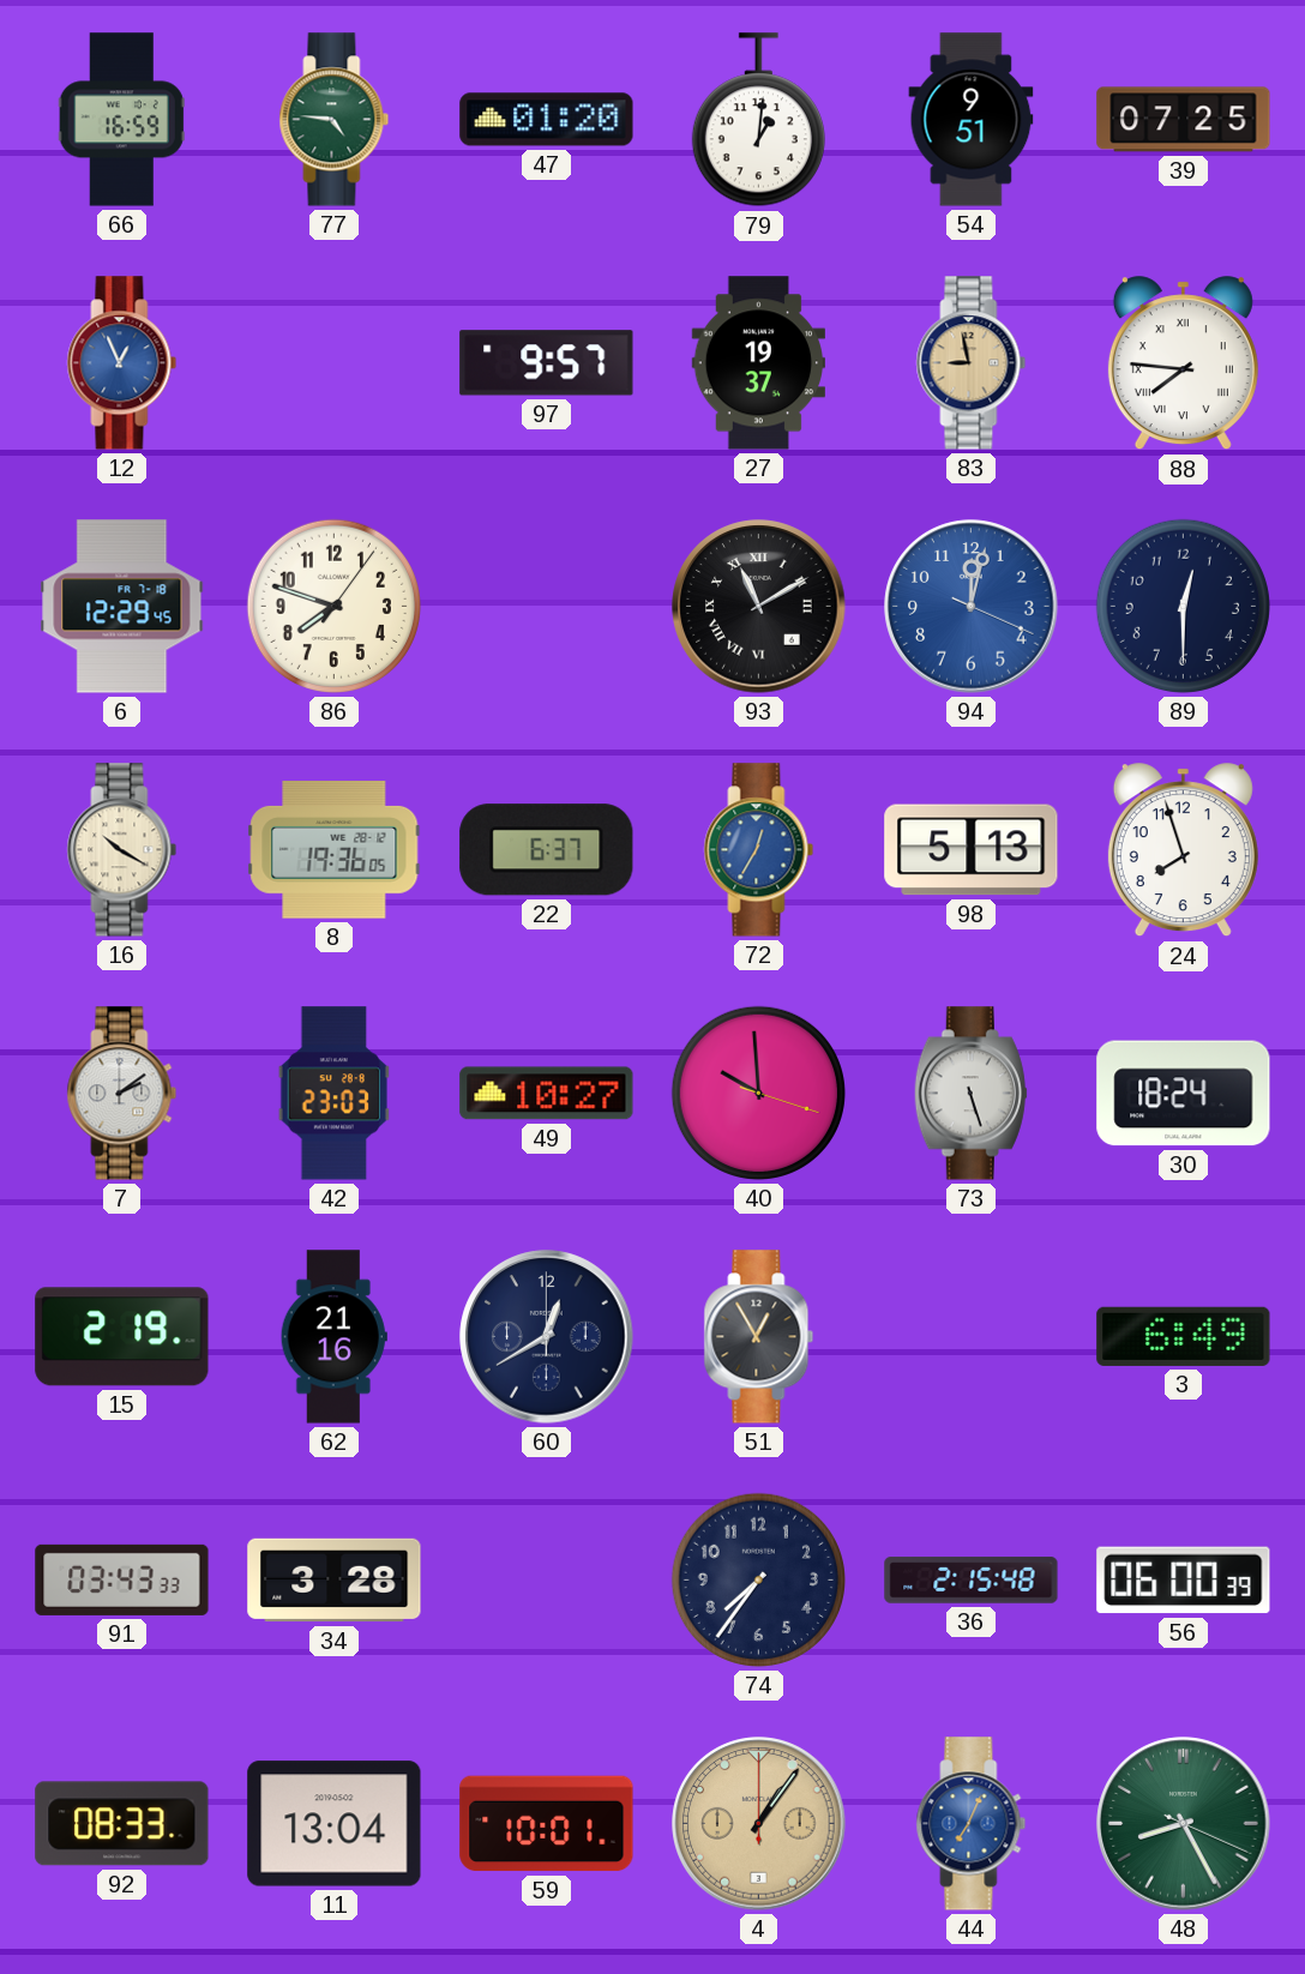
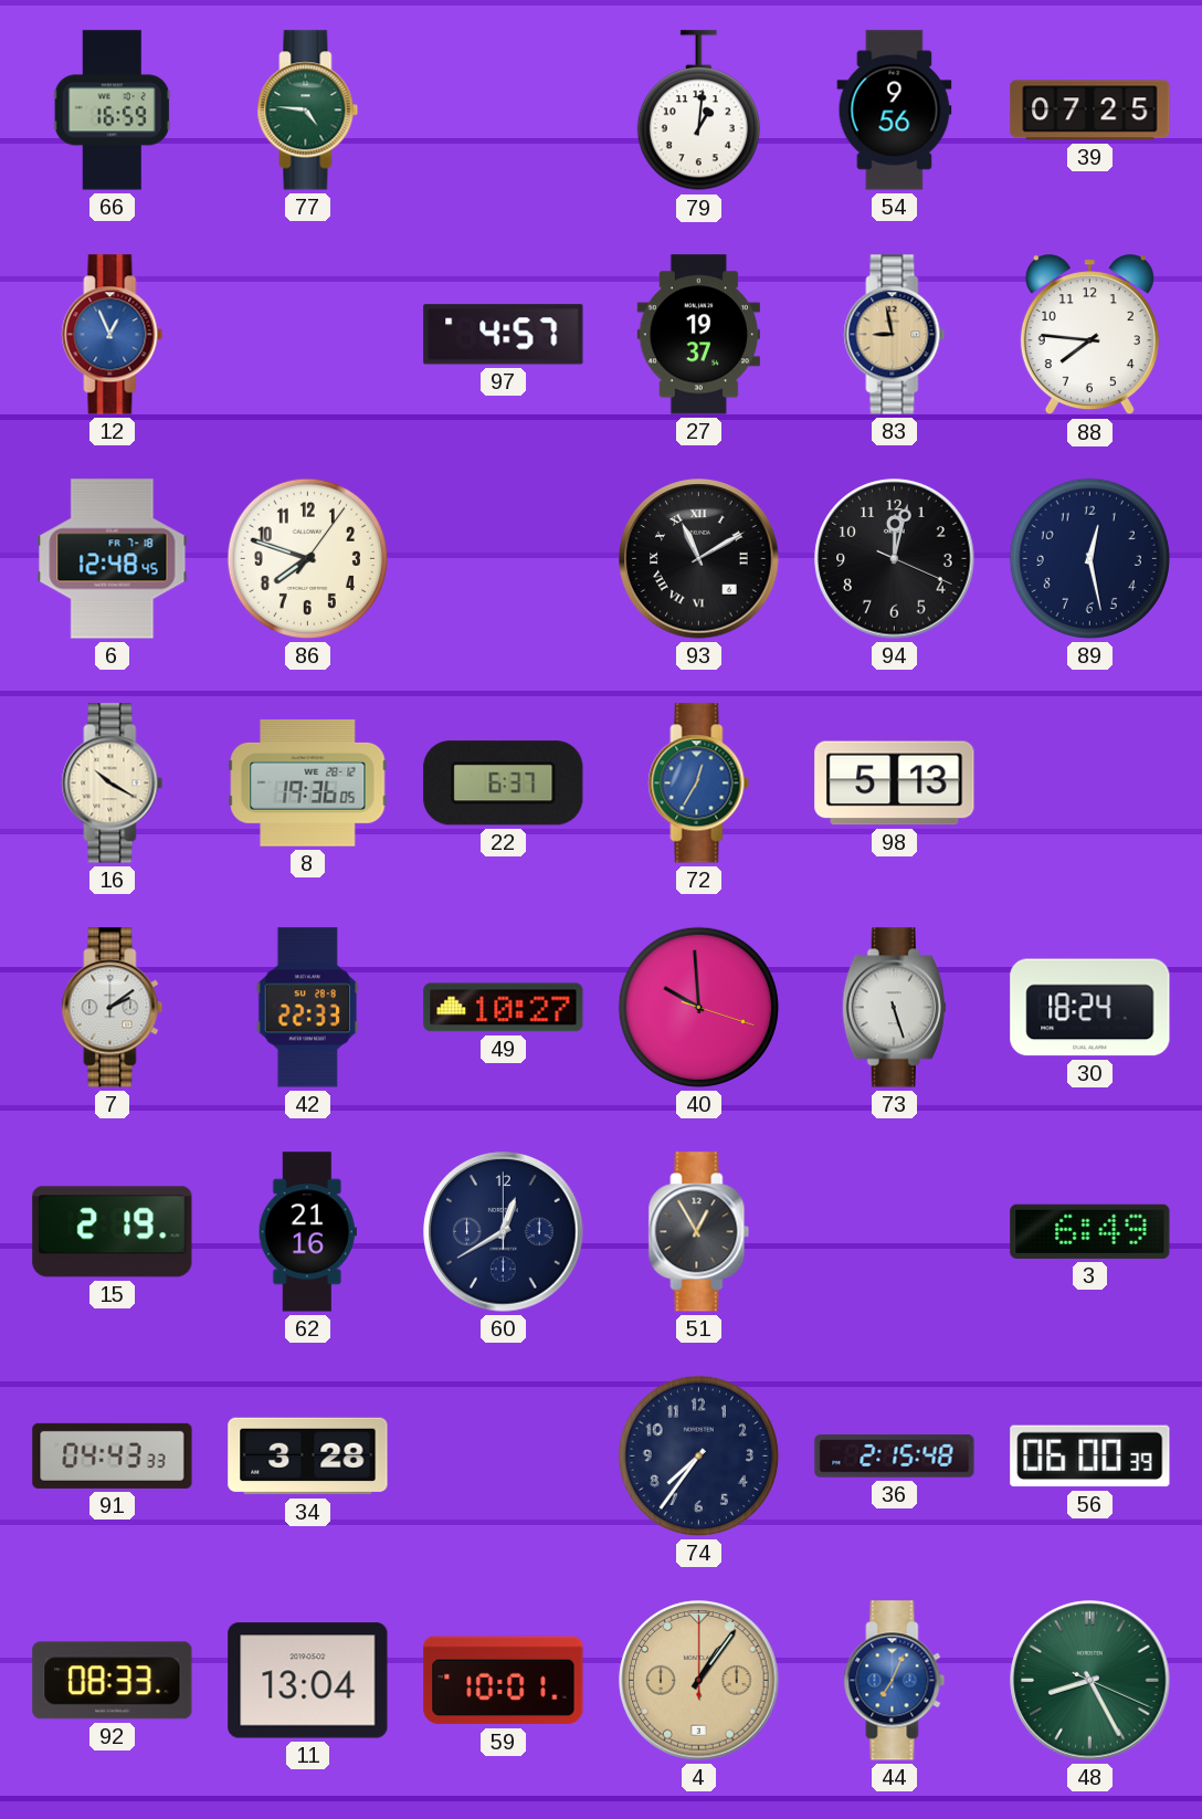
47: 01:20 -> none
54: 9:51 -> 9:56
97: 9:57 -> 4:57
88 numerals: Roman -> Arabic
6: 12:29 -> 12:48
94 dial: blue -> black
89: 12:30 -> 12:28
24: 7:57 -> none
42: 23:03 -> 22:33
91: 03:43 -> 04:43
